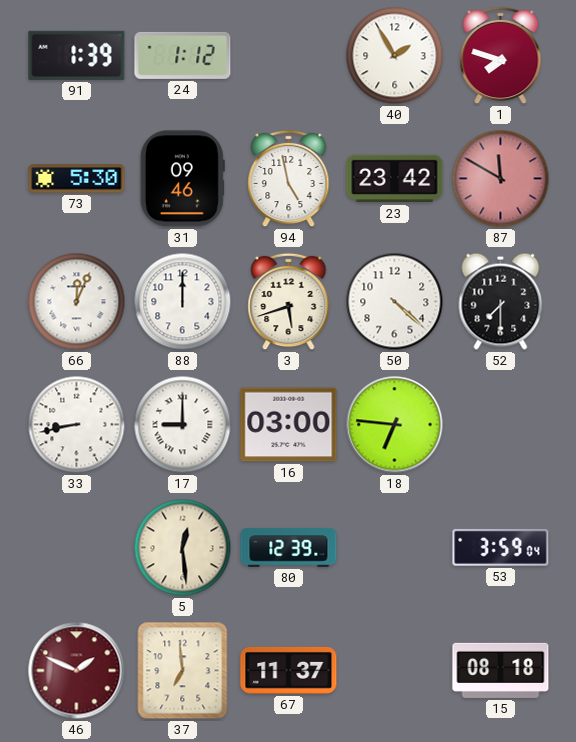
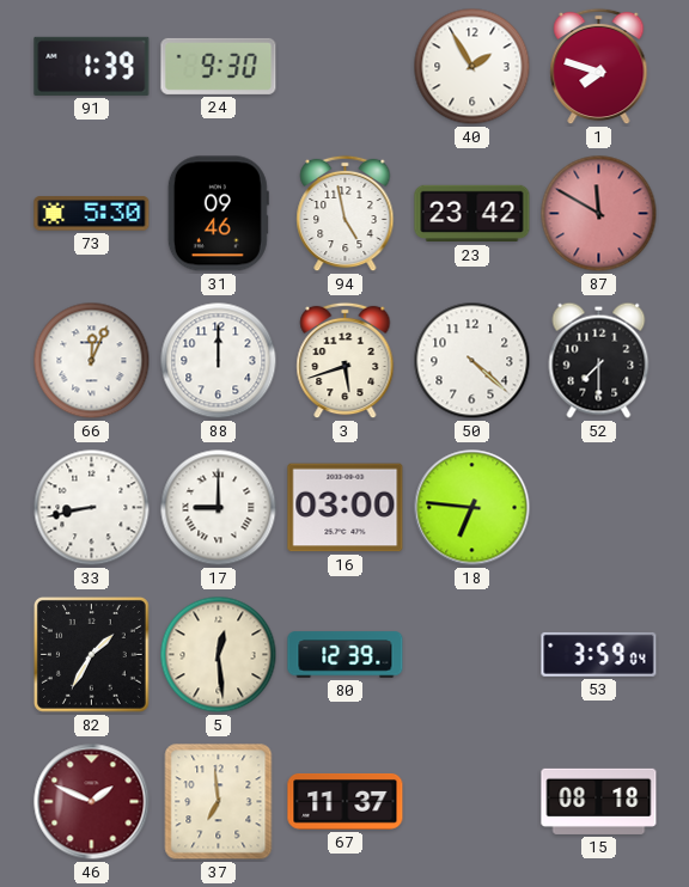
24: 1:12 -> 9:30
82: none -> 1:35
